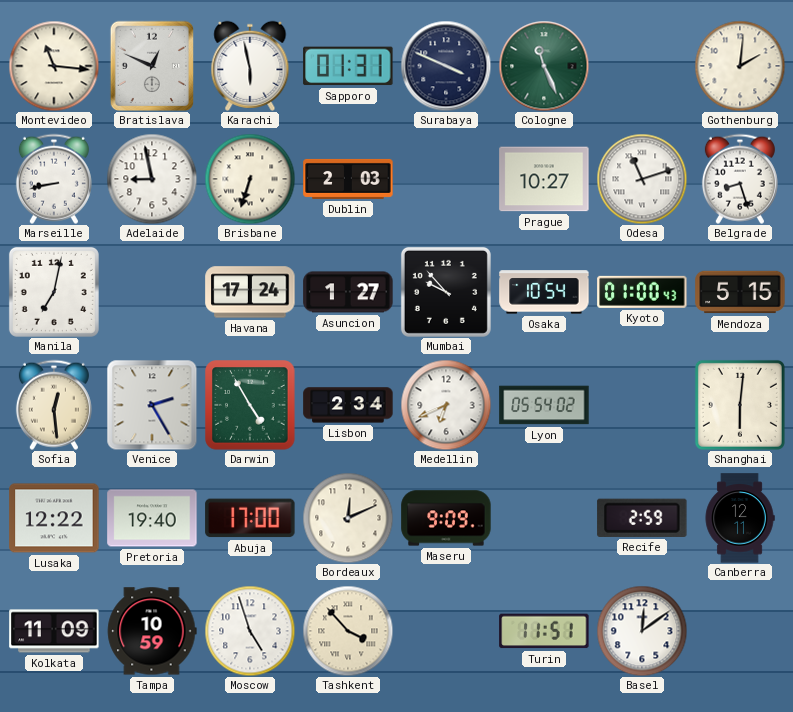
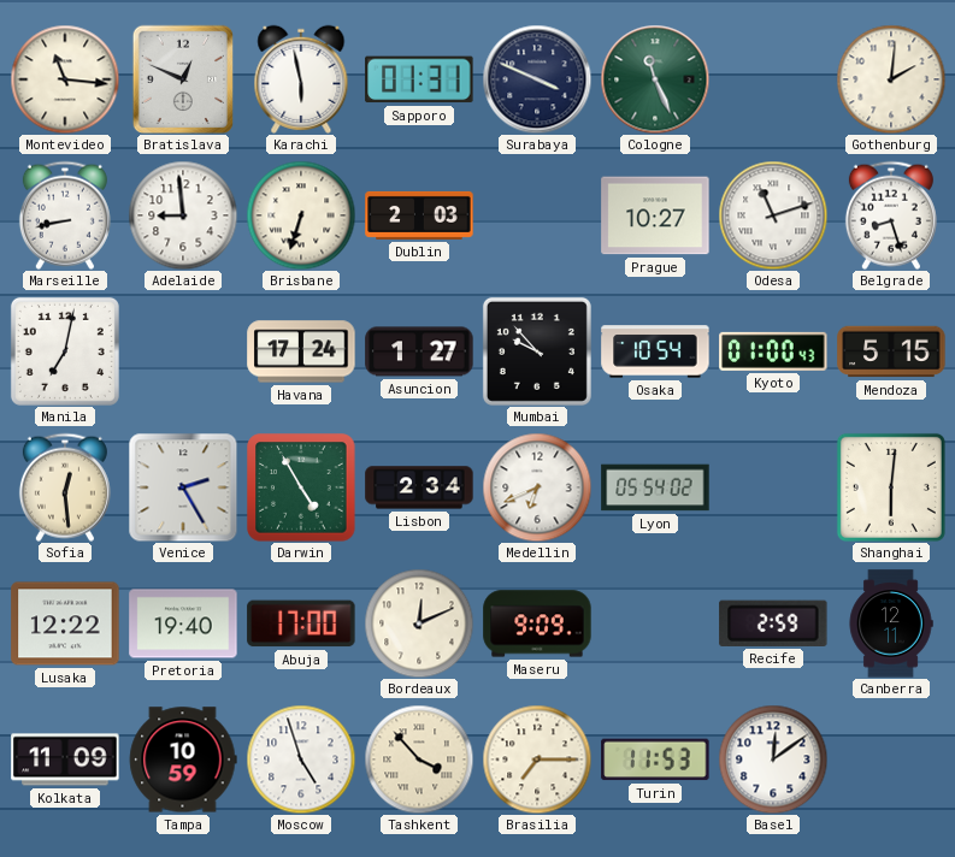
Adelaide: 8:58 -> 8:59
Brasilia: none -> 7:15
Turin: 11:51 -> 11:53
